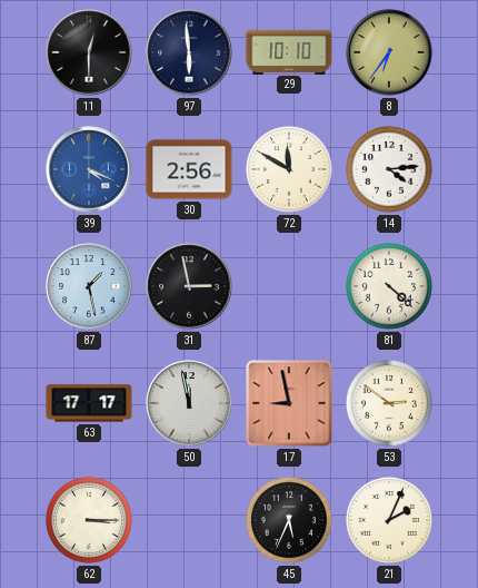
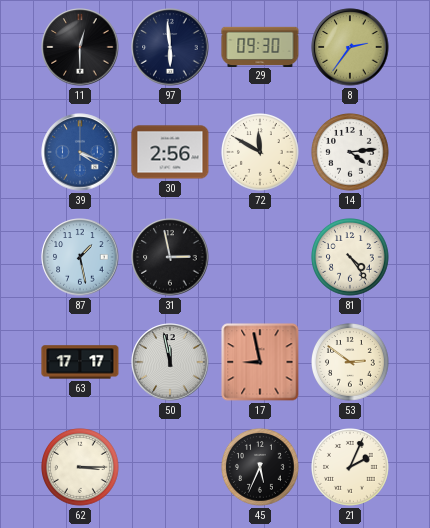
29: 10:10 -> 09:30
8: 6:36 -> 2:36
81: 4:22 -> 4:24
